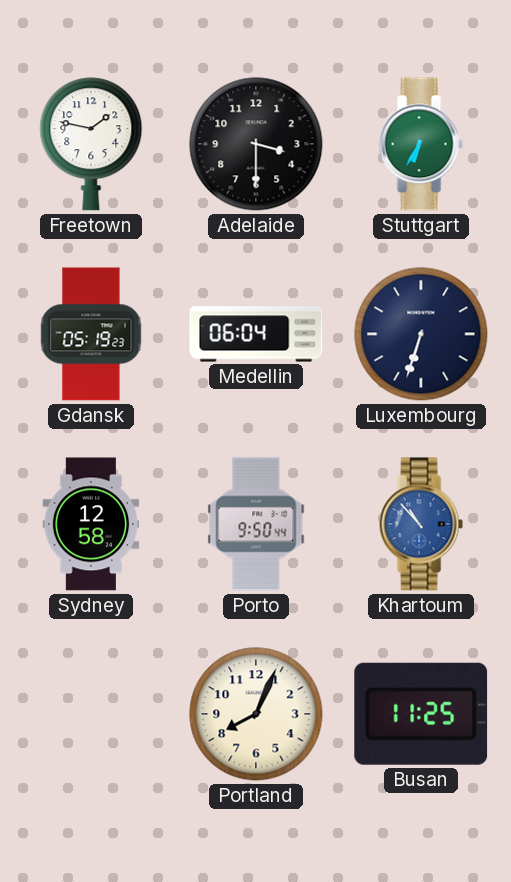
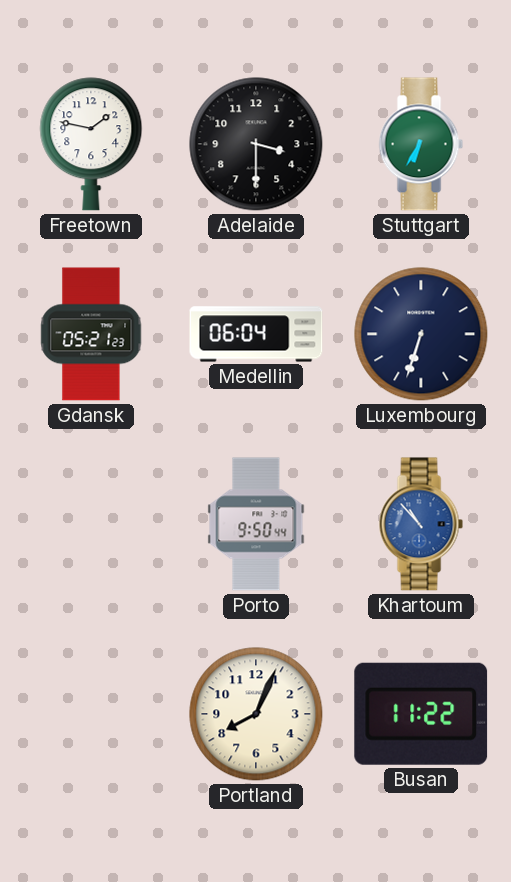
Gdansk: 05:19 -> 05:21
Sydney: 12:58 -> none
Busan: 11:25 -> 11:22
